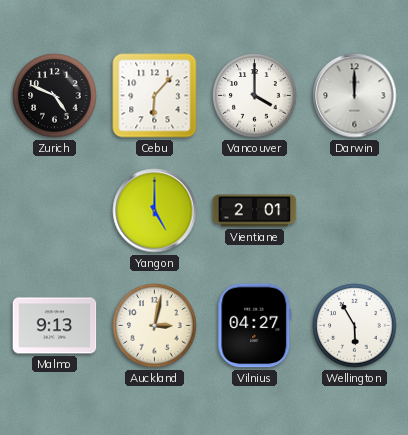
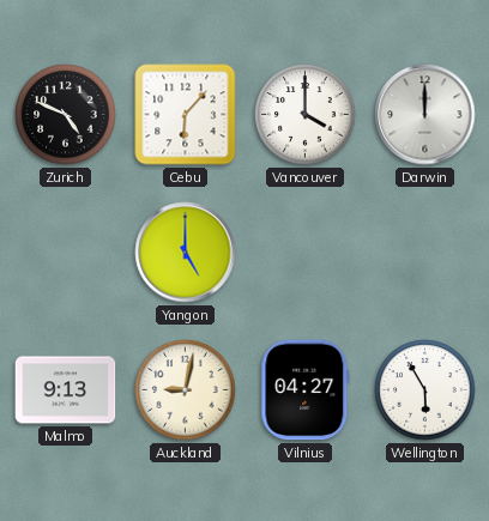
Vientiane: 2:01 -> none
Auckland: 3:02 -> 9:02
